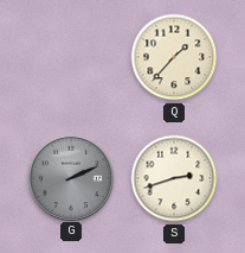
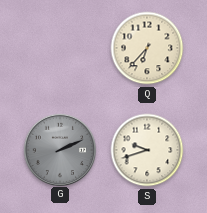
Q: 1:37 -> 6:37
S: 2:42 -> 9:42
